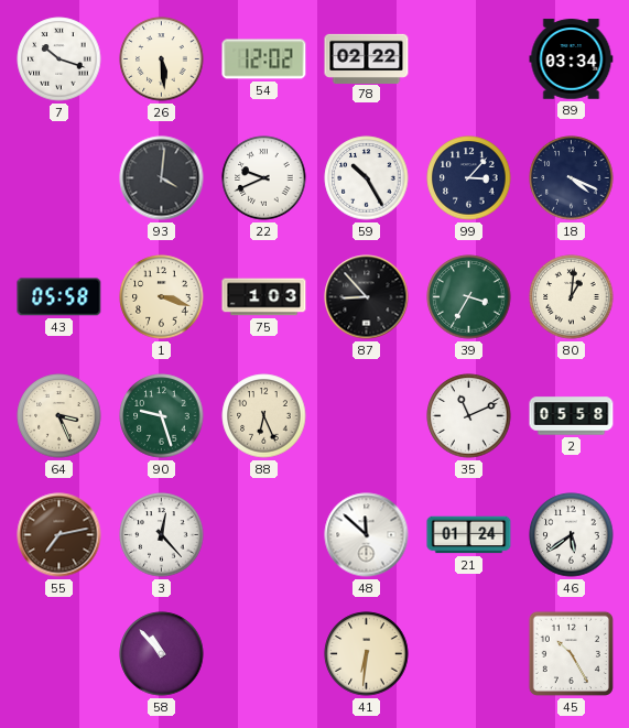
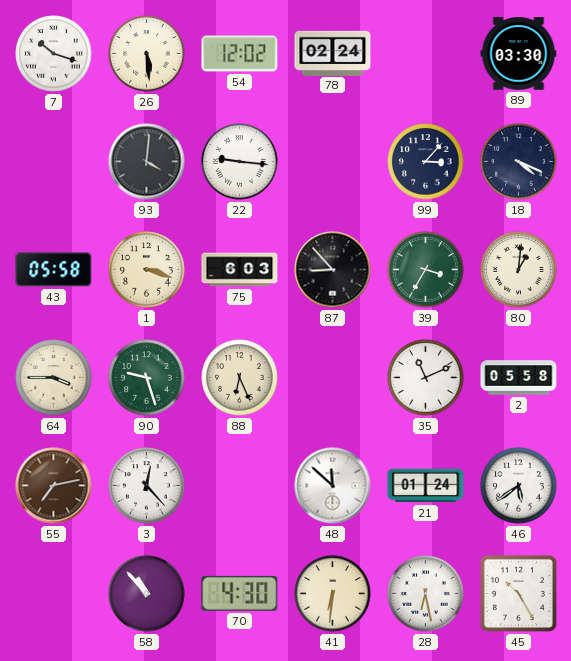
78: 02:22 -> 02:24
89: 03:34 -> 03:30
22: 9:41 -> 9:16
59: 10:25 -> none
75: 1:03 -> 6:03
64: 3:26 -> 3:45
70: none -> 4:30
28: none -> 6:28
